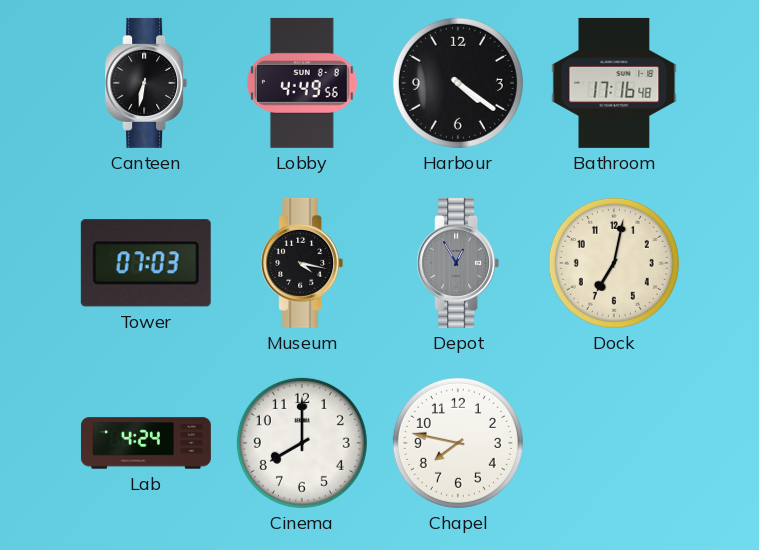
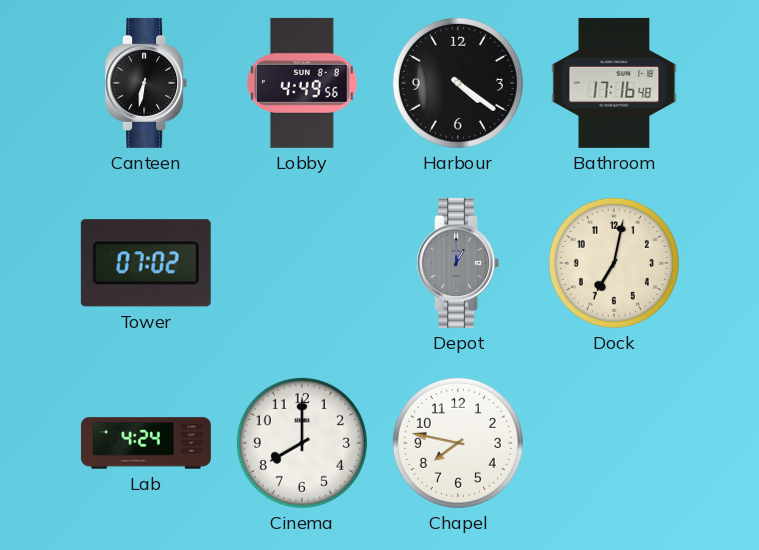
Tower: 07:03 -> 07:02
Museum: 4:17 -> none
Depot: 12:55 -> 1:00
